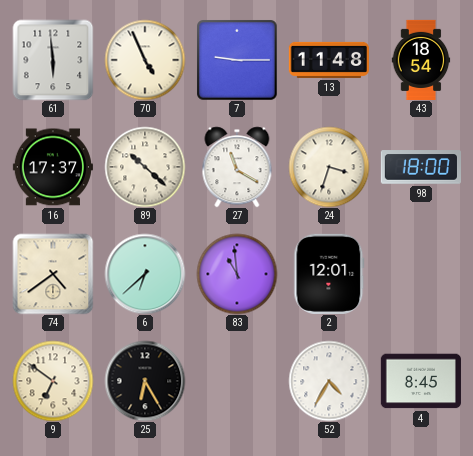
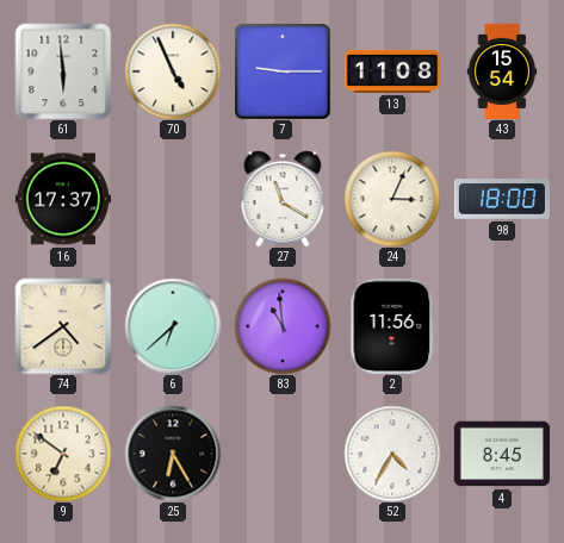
13: 11:48 -> 11:08
43: 18:54 -> 15:54
89: 10:22 -> none
24: 3:33 -> 3:04
2: 12:01 -> 11:56
